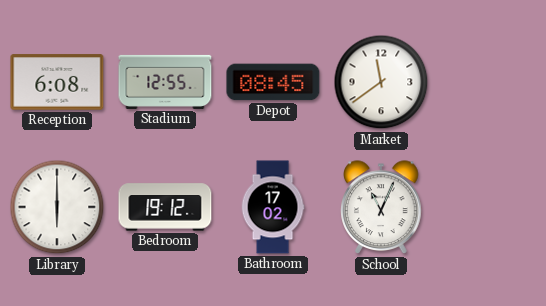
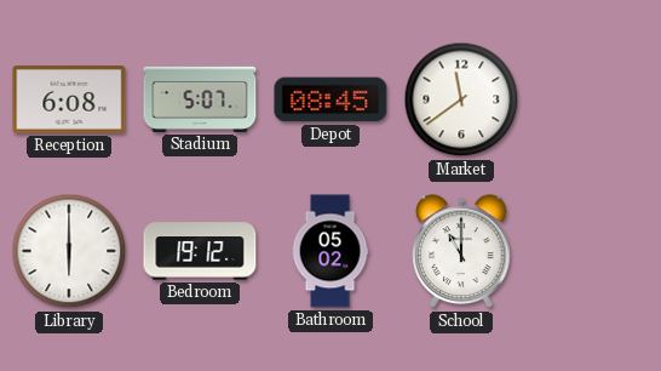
Stadium: 12:55 -> 5:07
Bathroom: 17:02 -> 05:02
School: 11:04 -> 11:00
